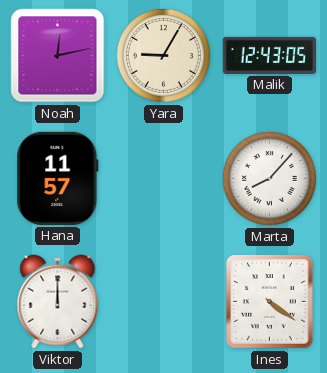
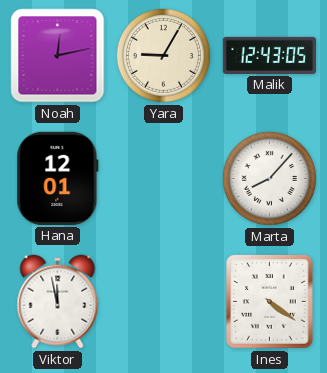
Hana: 11:57 -> 12:01
Viktor: 12:00 -> 11:58
